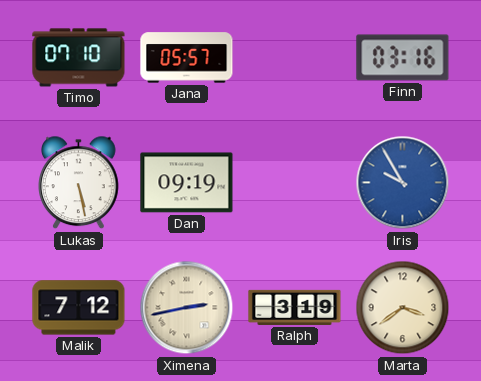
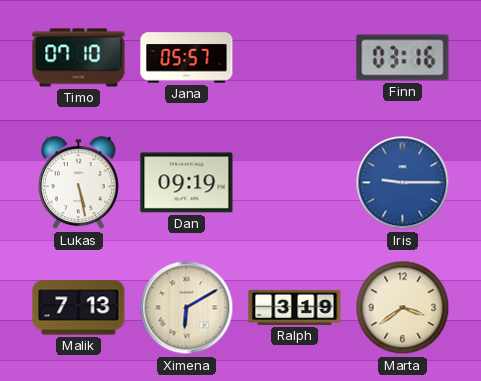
Iris: 9:55 -> 9:15
Malik: 7:12 -> 7:13
Ximena: 2:43 -> 6:10
